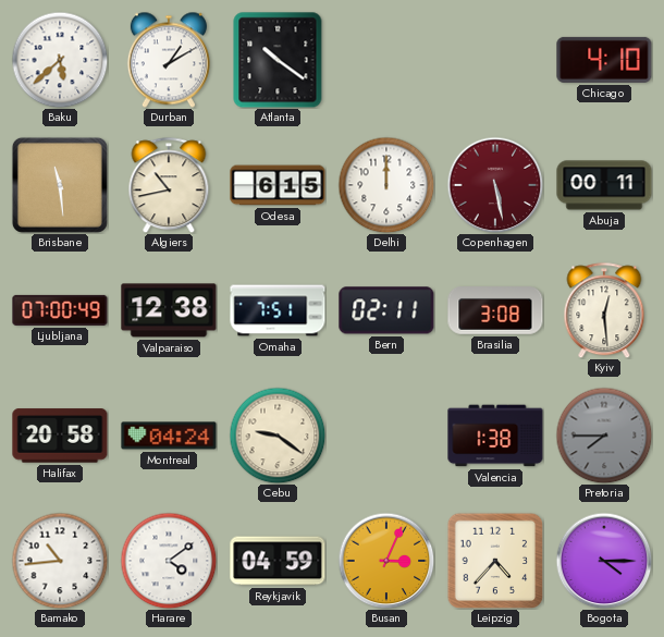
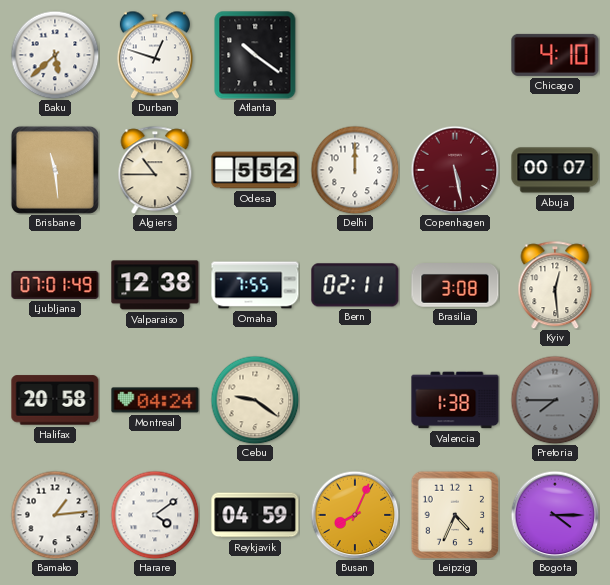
Durban: 1:10 -> 12:48
Algiers: 10:43 -> 10:45
Odesa: 6:15 -> 5:52
Abuja: 00:11 -> 00:07
Ljubljana: 07:00 -> 07:01
Omaha: 7:51 -> 7:55
Bamako: 10:44 -> 1:14
Busan: 3:04 -> 8:04
Leipzig: 4:37 -> 4:34
